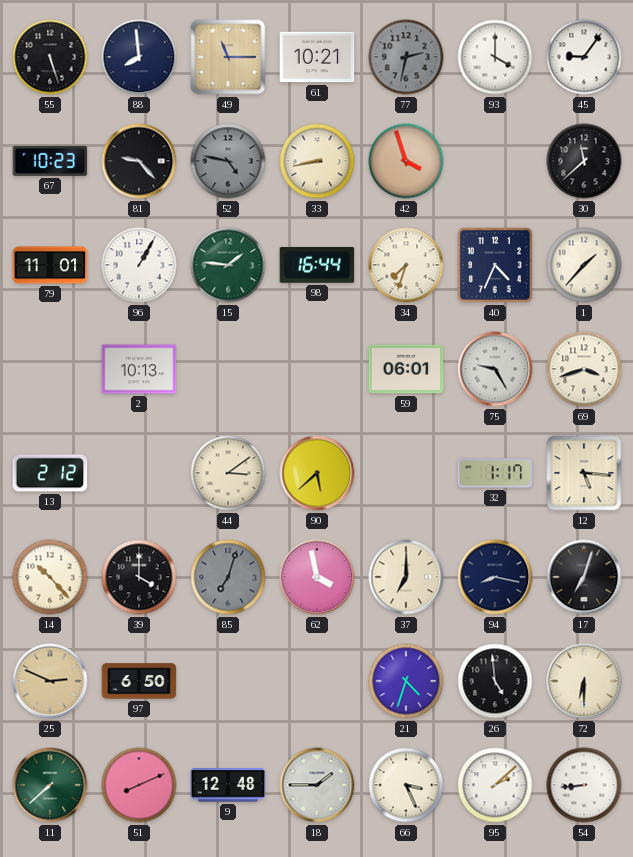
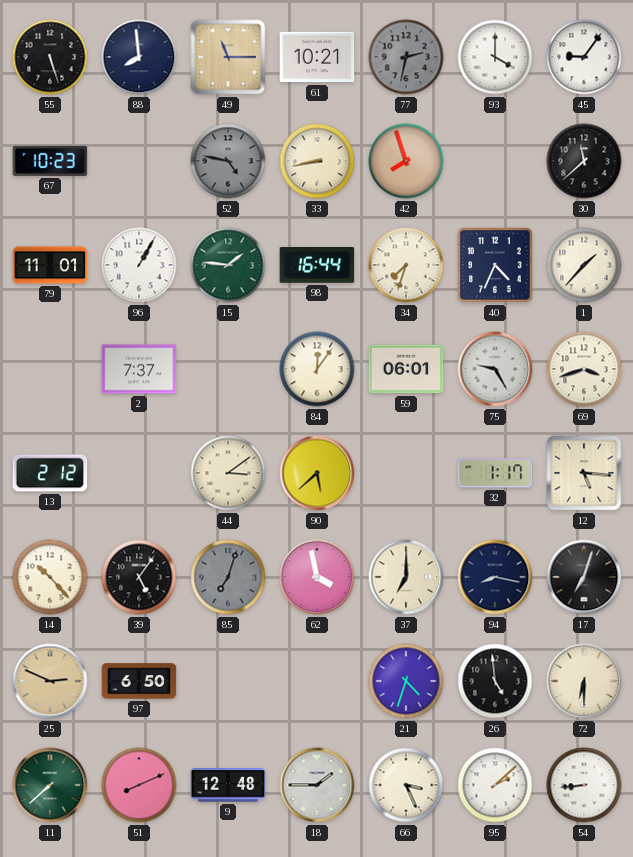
81: 9:23 -> none
42: 3:57 -> 7:57
2: 10:13 -> 7:37
84: none -> 12:06
39: 4:00 -> 5:06
